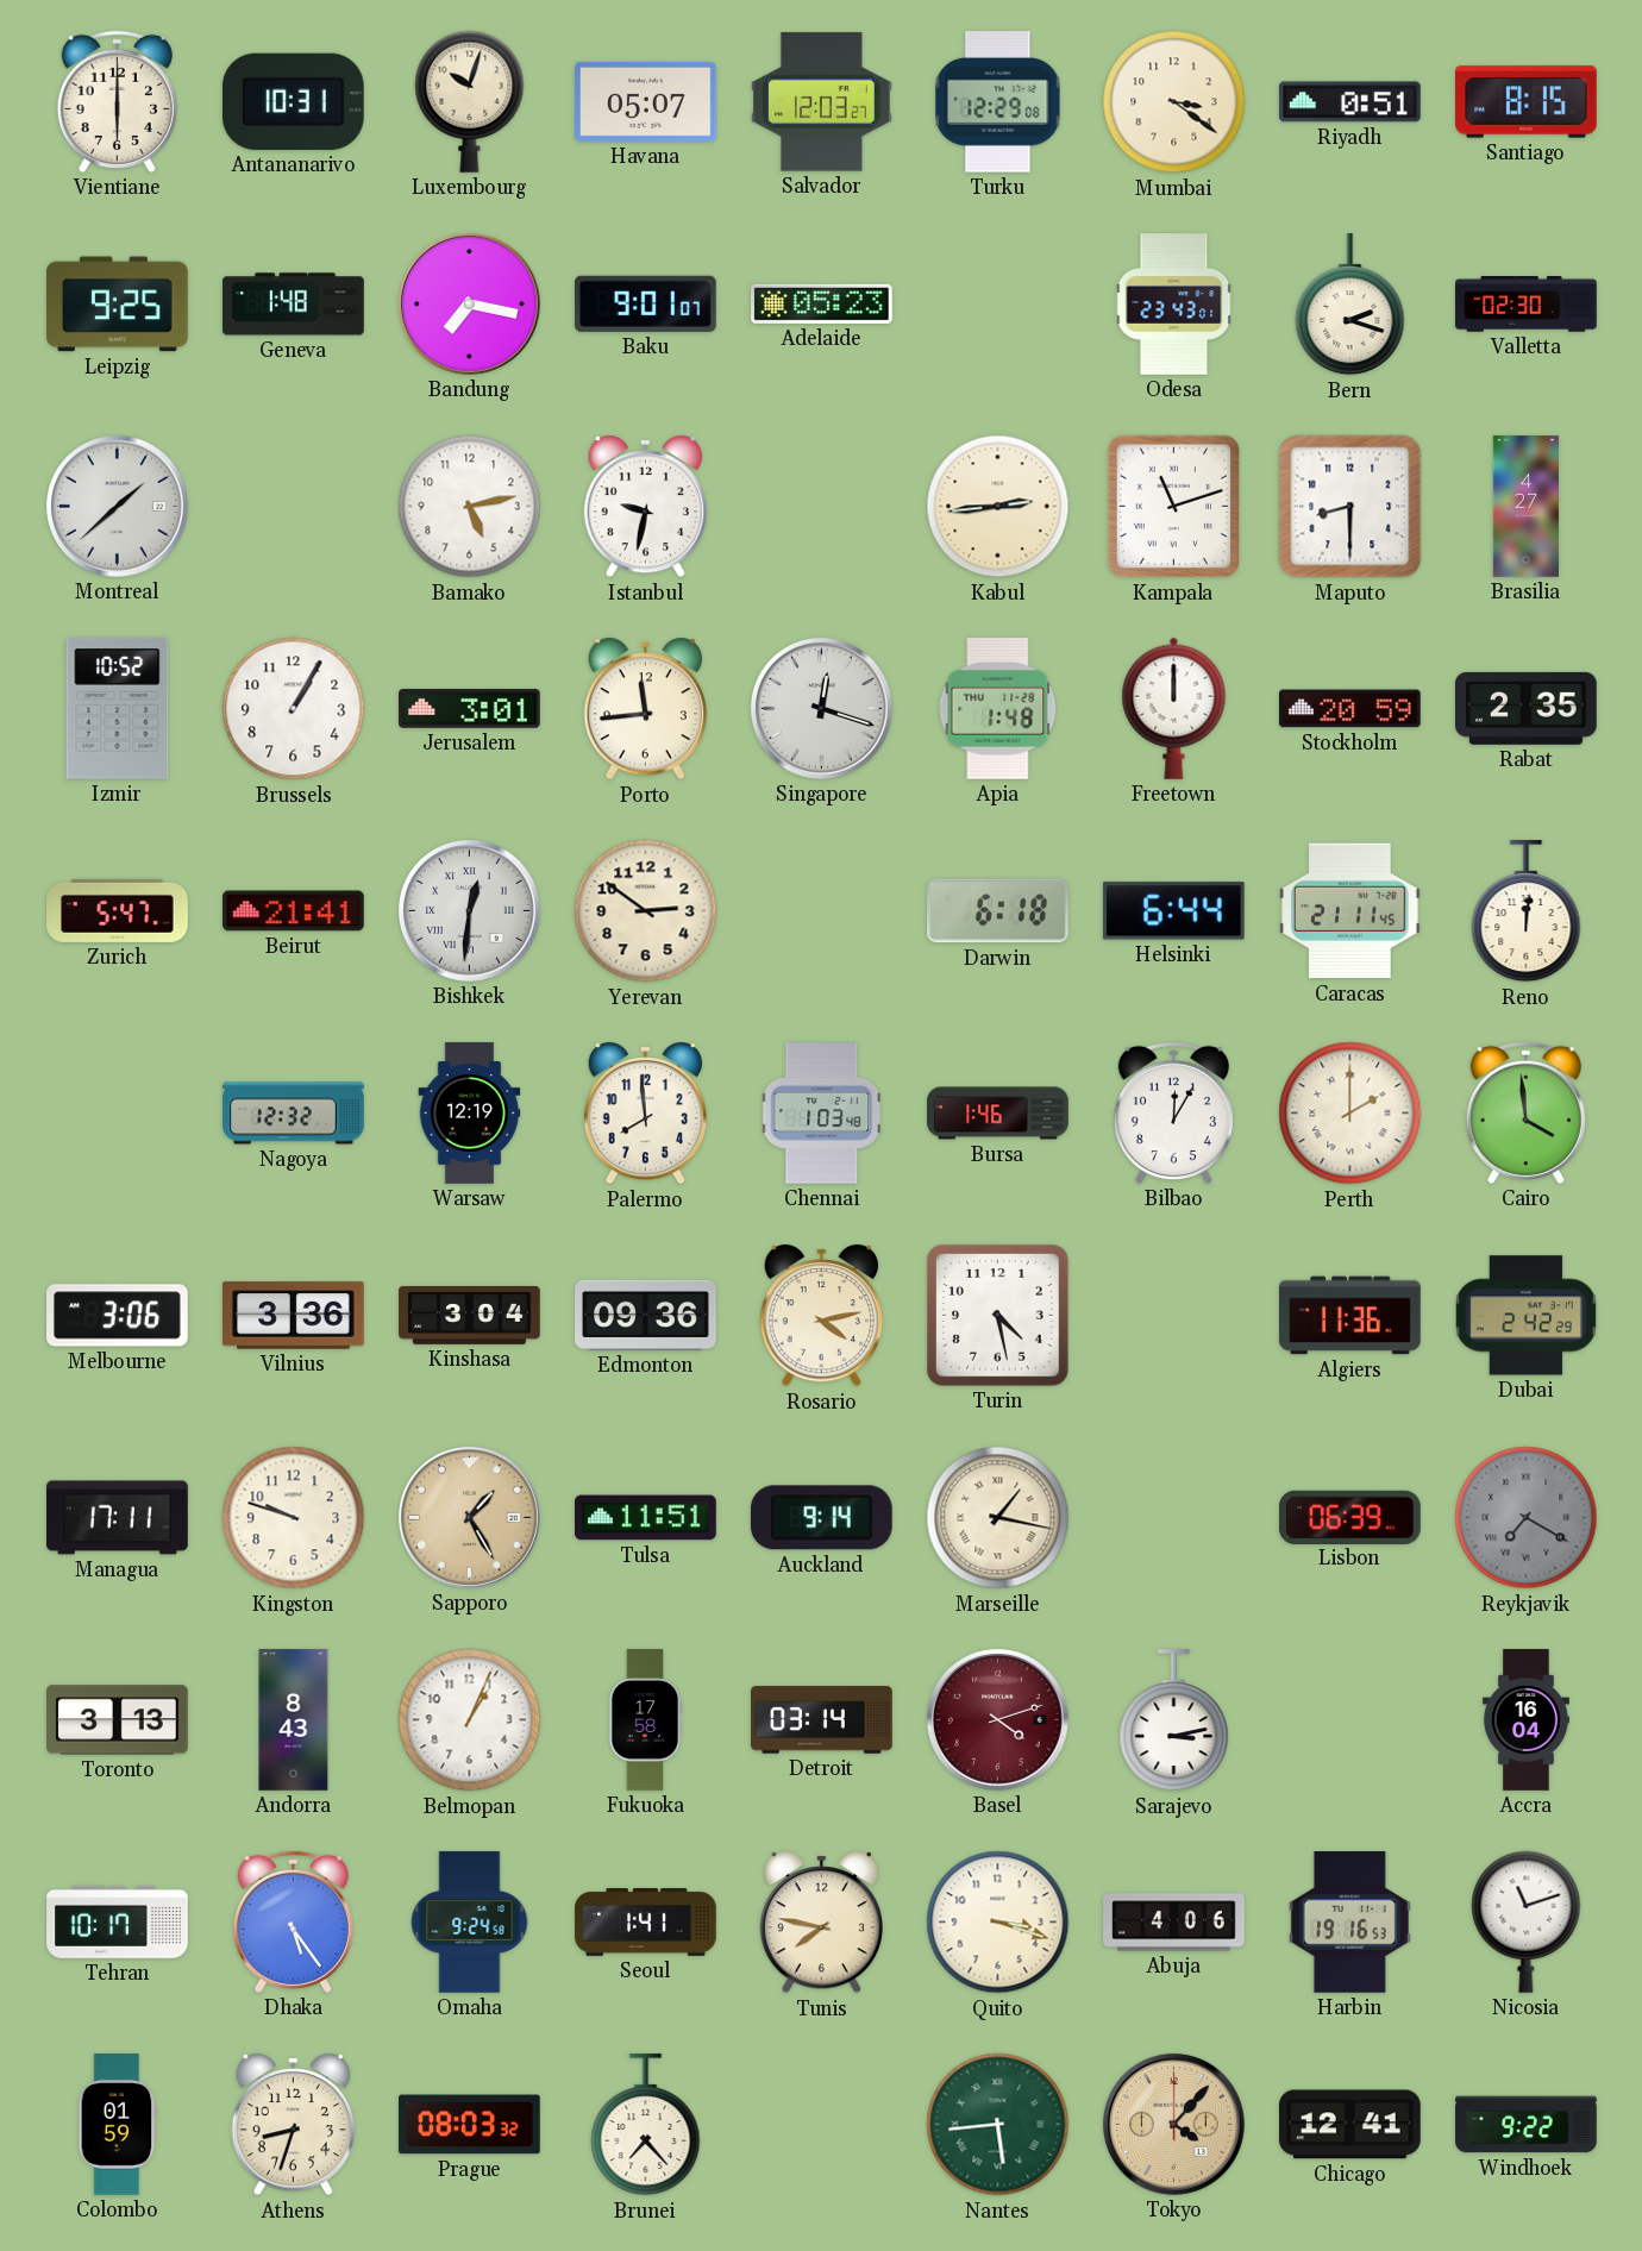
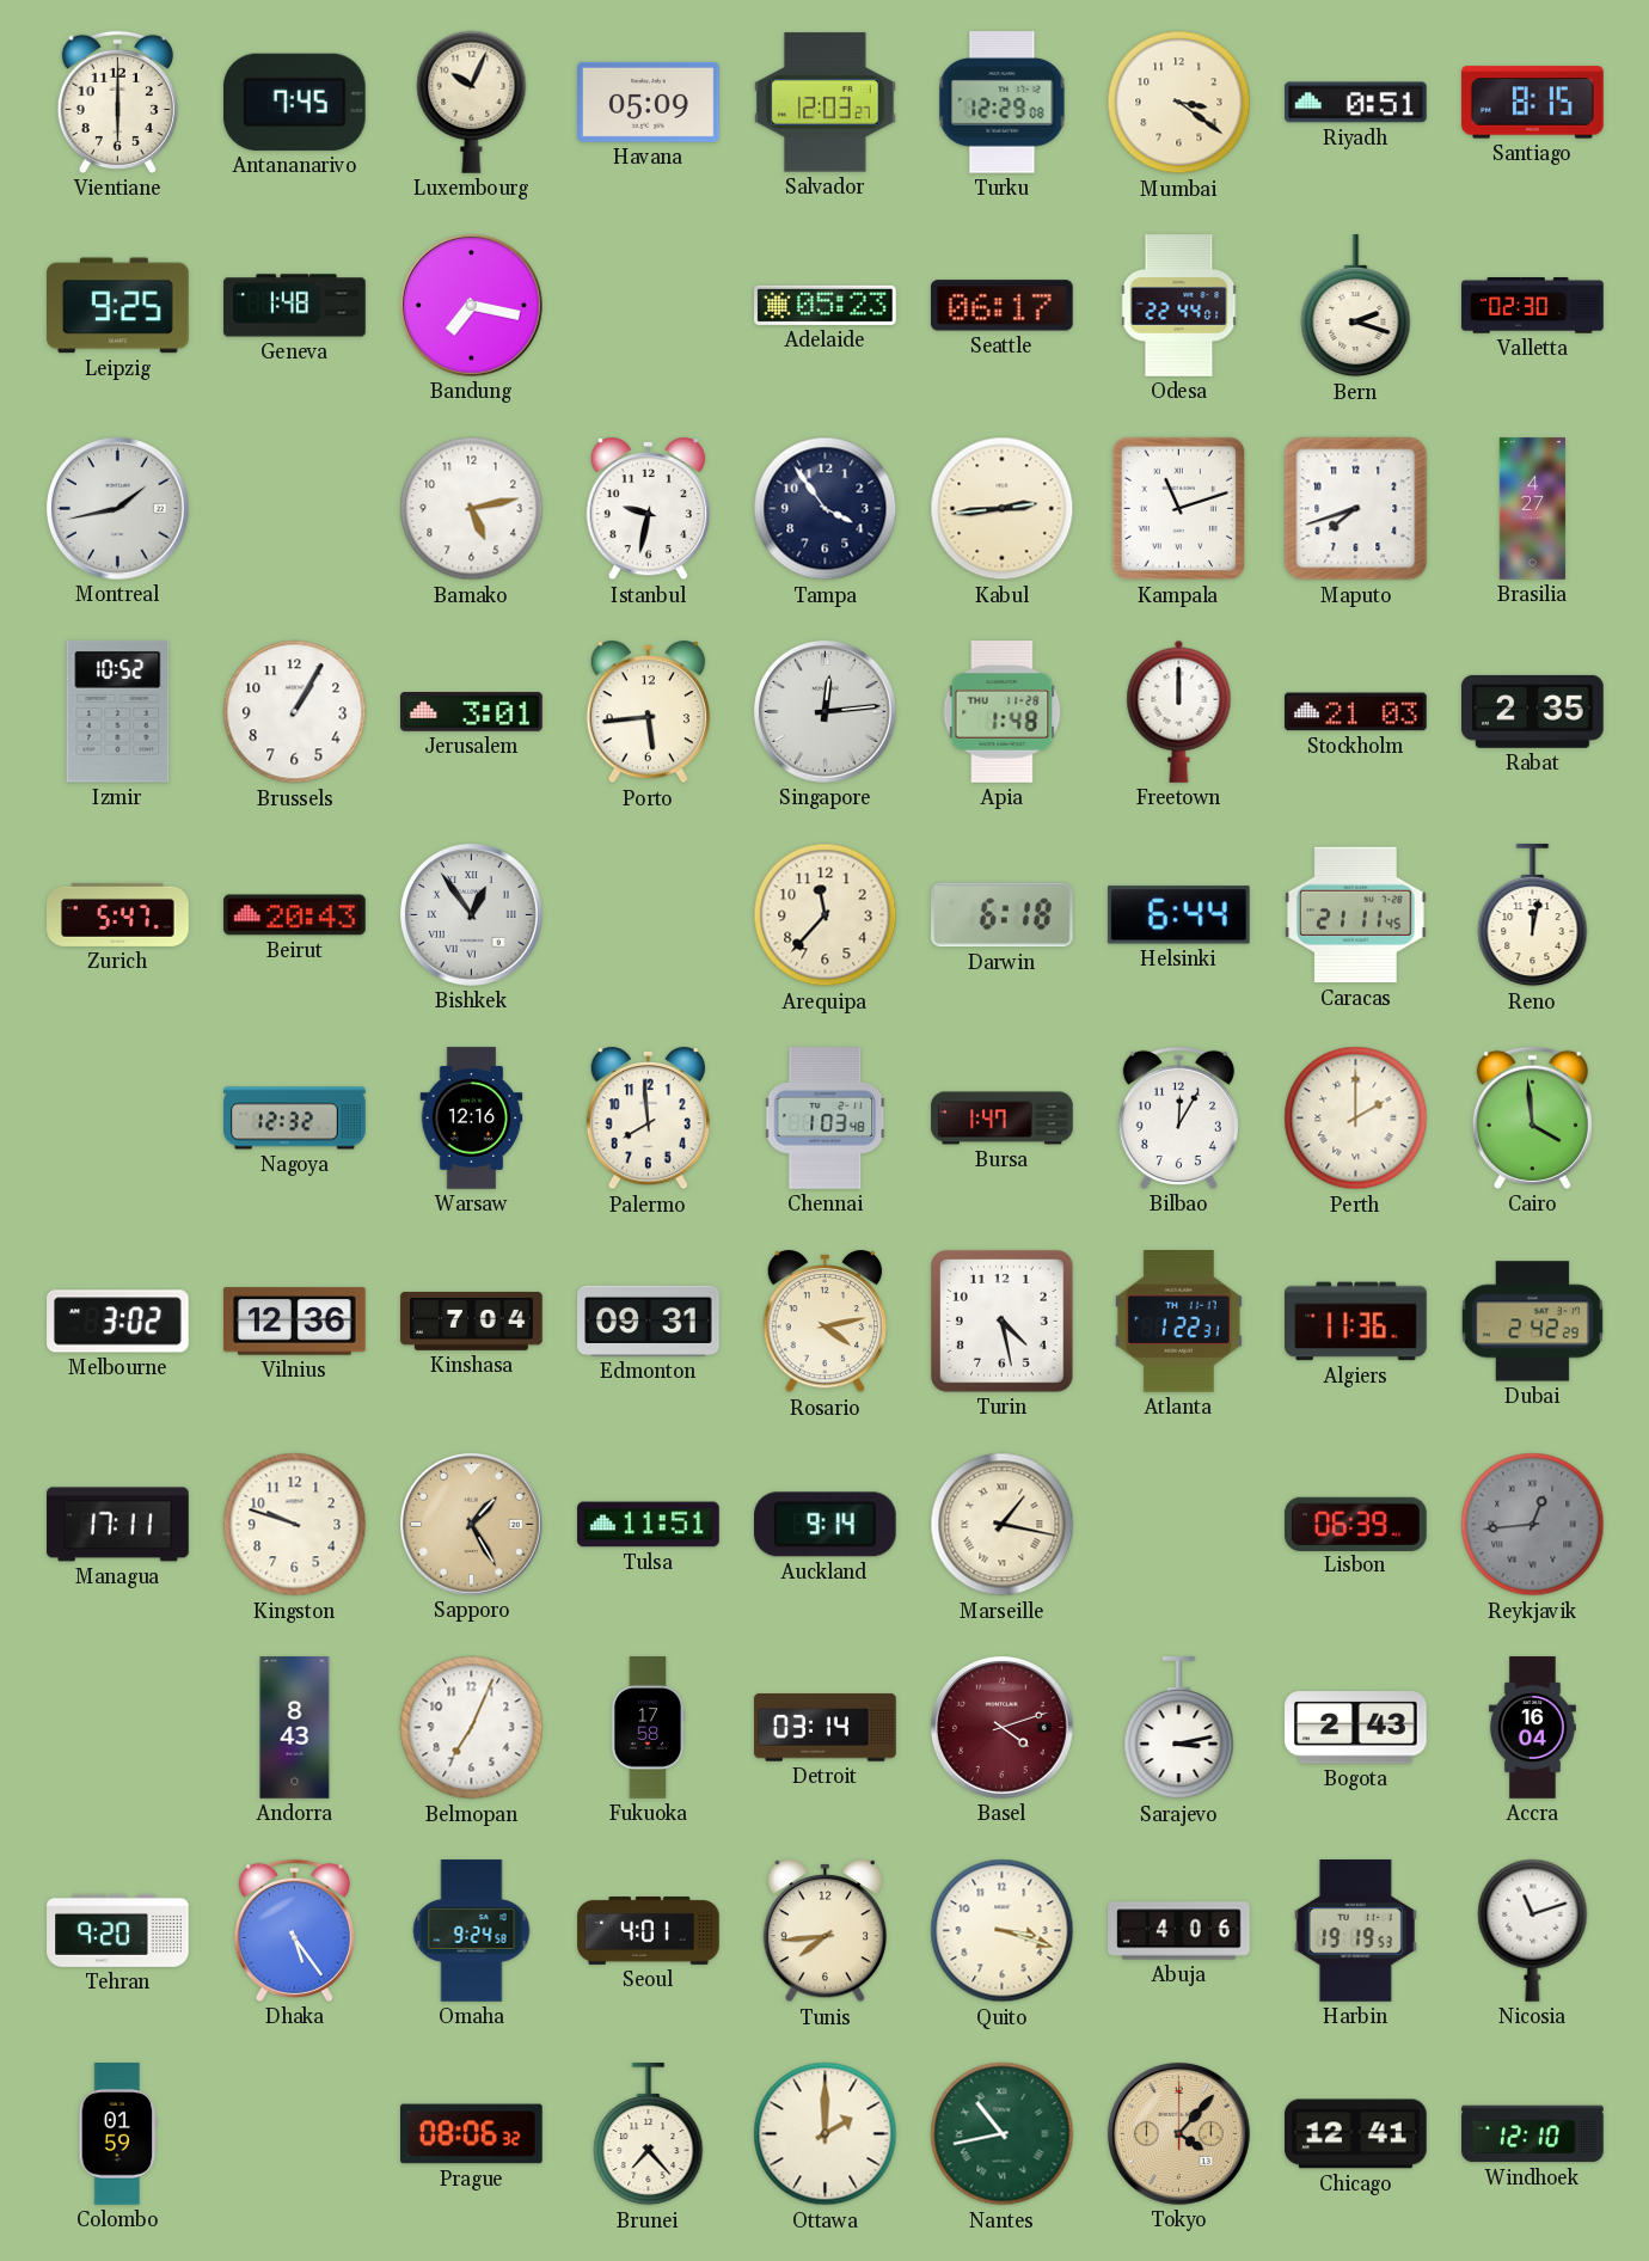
Antananarivo: 10:31 -> 7:45
Luxembourg: 10:03 -> 10:04
Havana: 05:07 -> 05:09
Baku: 9:01 -> none
Seattle: none -> 06:17
Odesa: 23:43 -> 22:44
Montreal: 1:38 -> 1:43
Tampa: none -> 3:54
Maputo: 8:30 -> 7:42
Porto: 11:44 -> 5:44
Singapore: 12:18 -> 12:14
Stockholm: 20:59 -> 21:03
Beirut: 21:41 -> 20:43
Bishkek: 12:31 -> 12:54
Yerevan: 2:51 -> none
Arequipa: none -> 11:37
Reno: 12:01 -> 12:02
Warsaw: 12:19 -> 12:16
Bursa: 1:46 -> 1:47
Melbourne: 3:06 -> 3:02
Vilnius: 3:36 -> 12:36
Kinshasa: 3:04 -> 7:04
Edmonton: 09:36 -> 09:31
Atlanta: none -> 1:22
Reykjavik: 7:20 -> 12:44
Toronto: 3:13 -> none
Belmopan: 1:04 -> 7:04
Bogota: none -> 2:43
Tehran: 10:17 -> 9:20
Seoul: 1:41 -> 4:01
Tunis: 7:47 -> 7:44
Harbin: 19:16 -> 19:19
Athens: 8:33 -> none
Prague: 08:03 -> 08:06
Ottawa: none -> 2:00
Nantes: 5:44 -> 10:43
Windhoek: 9:22 -> 12:10
